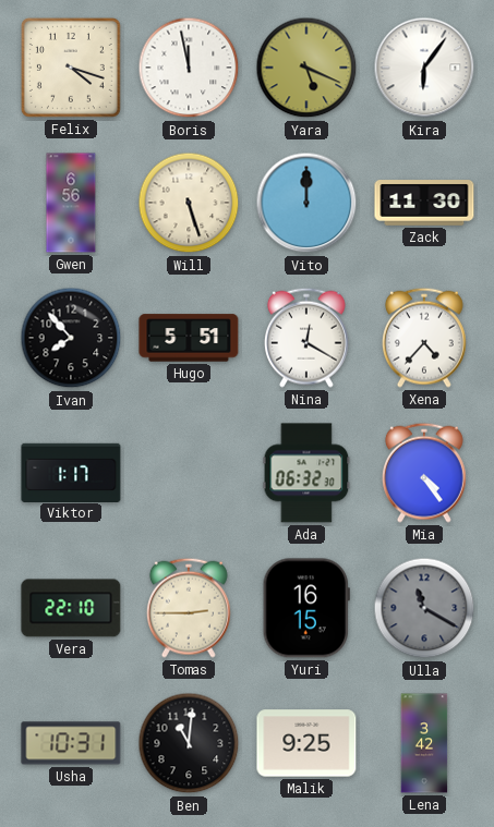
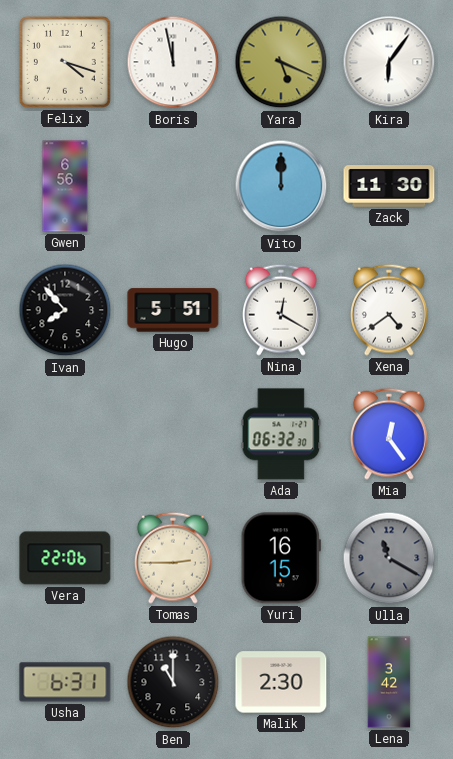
Will: 5:27 -> none
Xena: 4:37 -> 4:39
Viktor: 1:17 -> none
Mia: 4:24 -> 12:24
Vera: 22:10 -> 22:06
Usha: 10:31 -> 6:31
Ben: 11:01 -> 11:00
Malik: 9:25 -> 2:30
